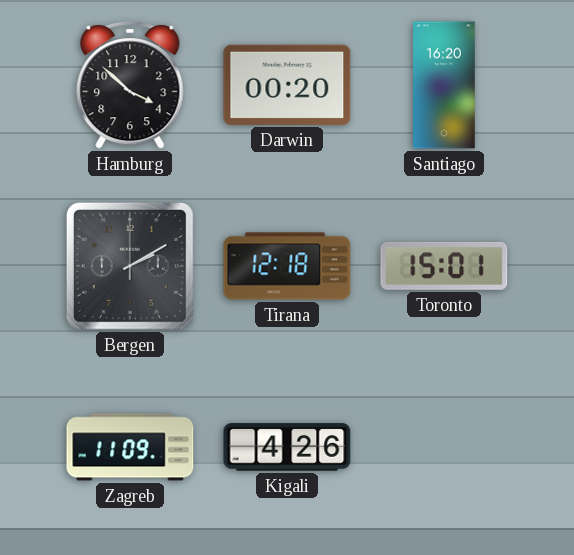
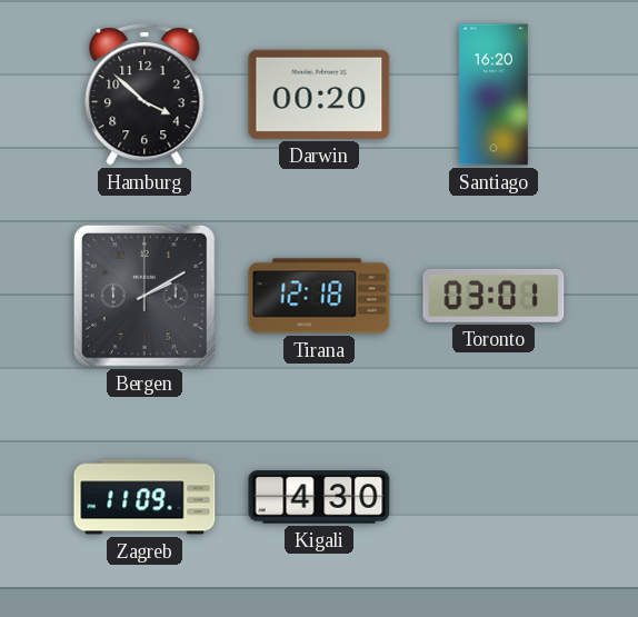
Toronto: 15:01 -> 03:01
Kigali: 4:26 -> 4:30
